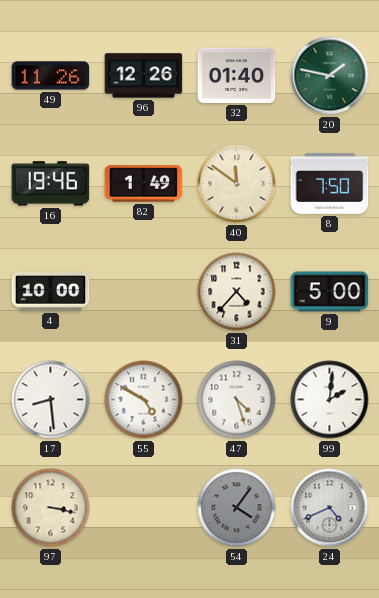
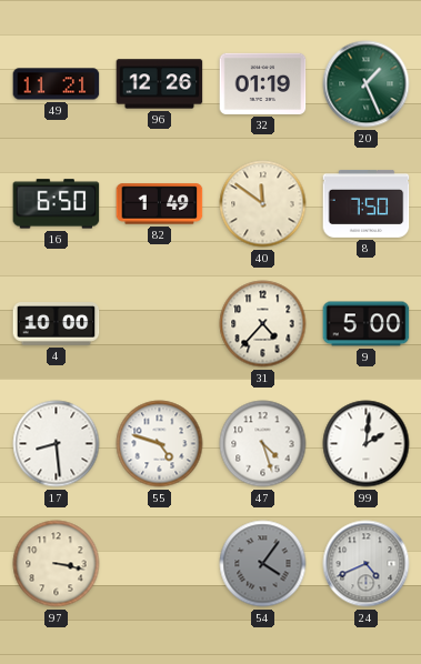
49: 11:26 -> 11:21
32: 01:40 -> 01:19
20: 1:47 -> 1:26
16: 19:46 -> 6:50
55: 4:50 -> 4:48
